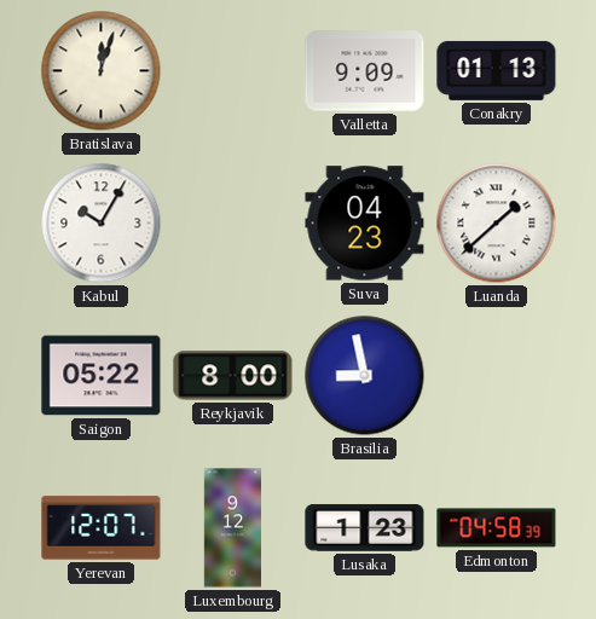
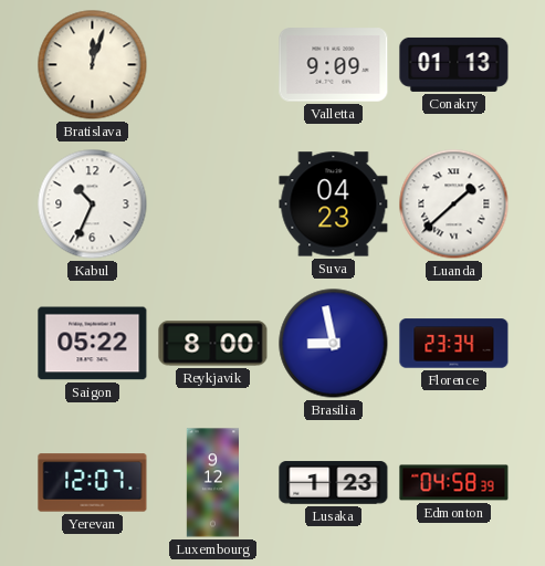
Kabul: 10:05 -> 10:34
Florence: none -> 23:34
